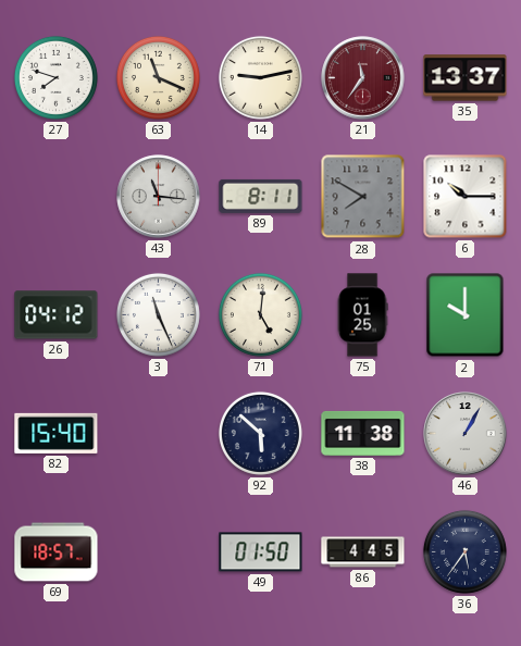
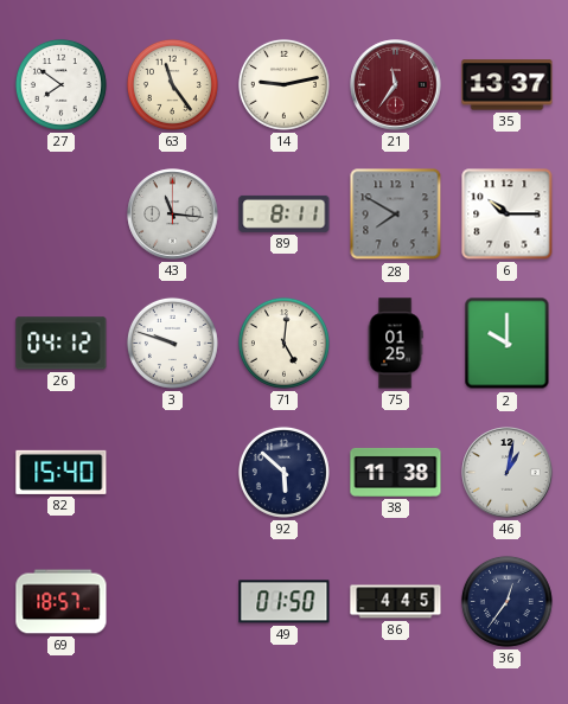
27: 7:48 -> 7:51
63: 11:19 -> 11:24
3: 11:26 -> 9:48
46: 1:05 -> 1:02
36: 5:36 -> 12:36
